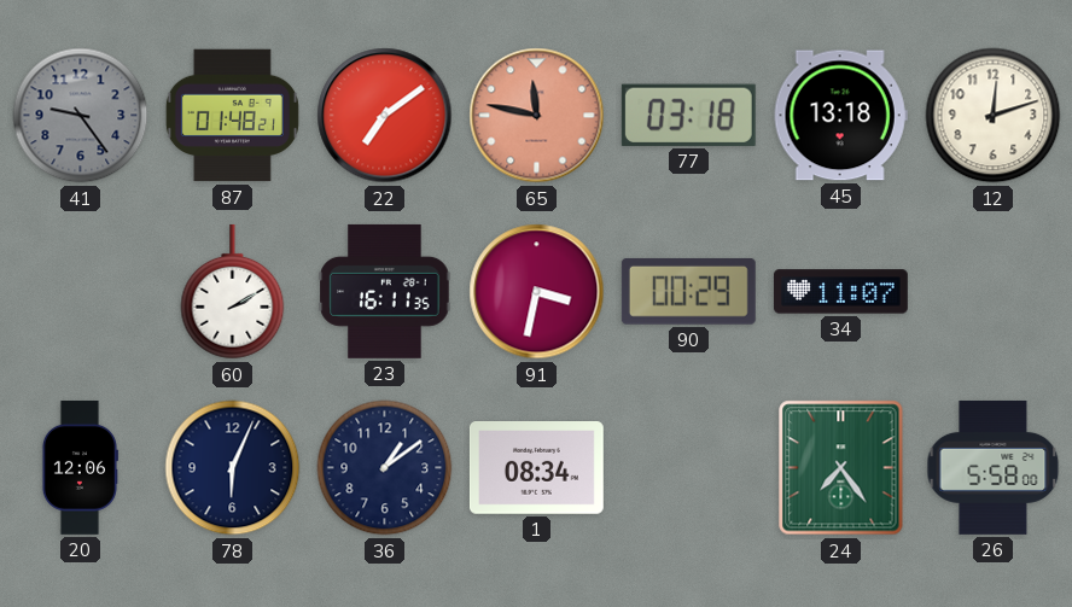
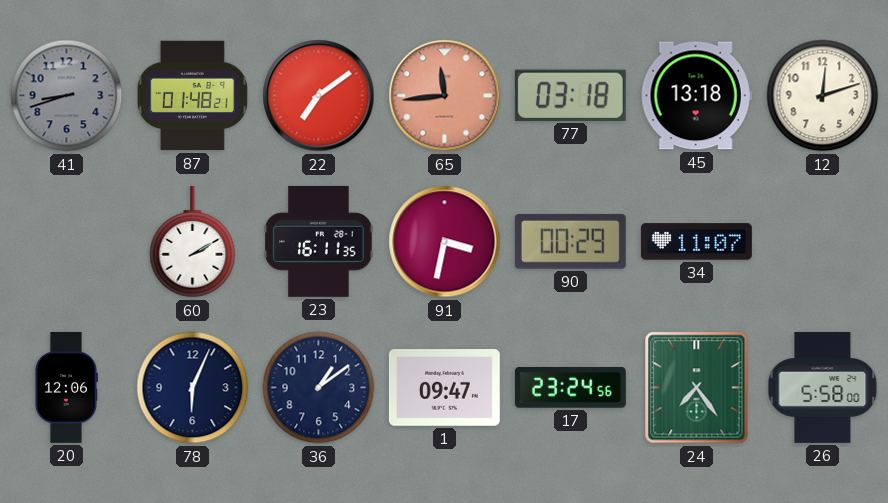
41: 9:24 -> 8:42
65: 11:47 -> 11:44
1: 08:34 -> 09:47
17: none -> 23:24
